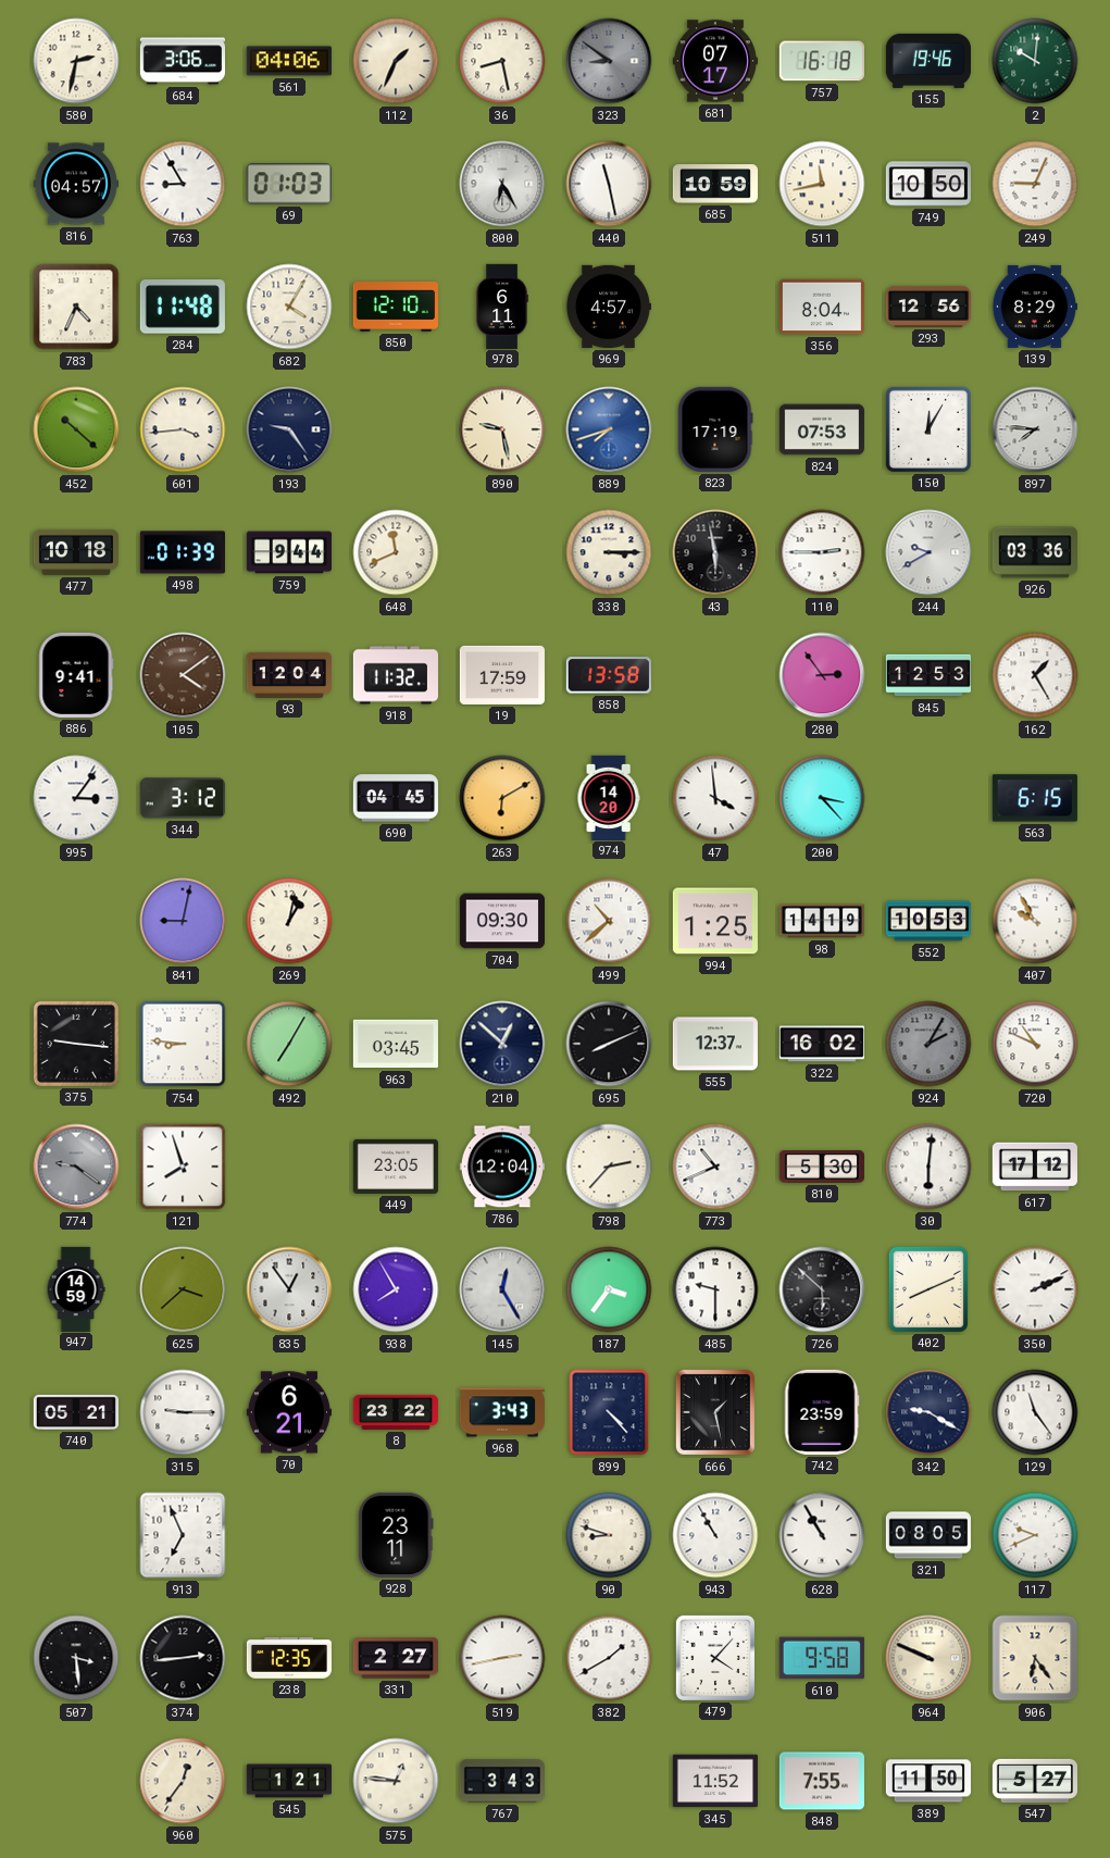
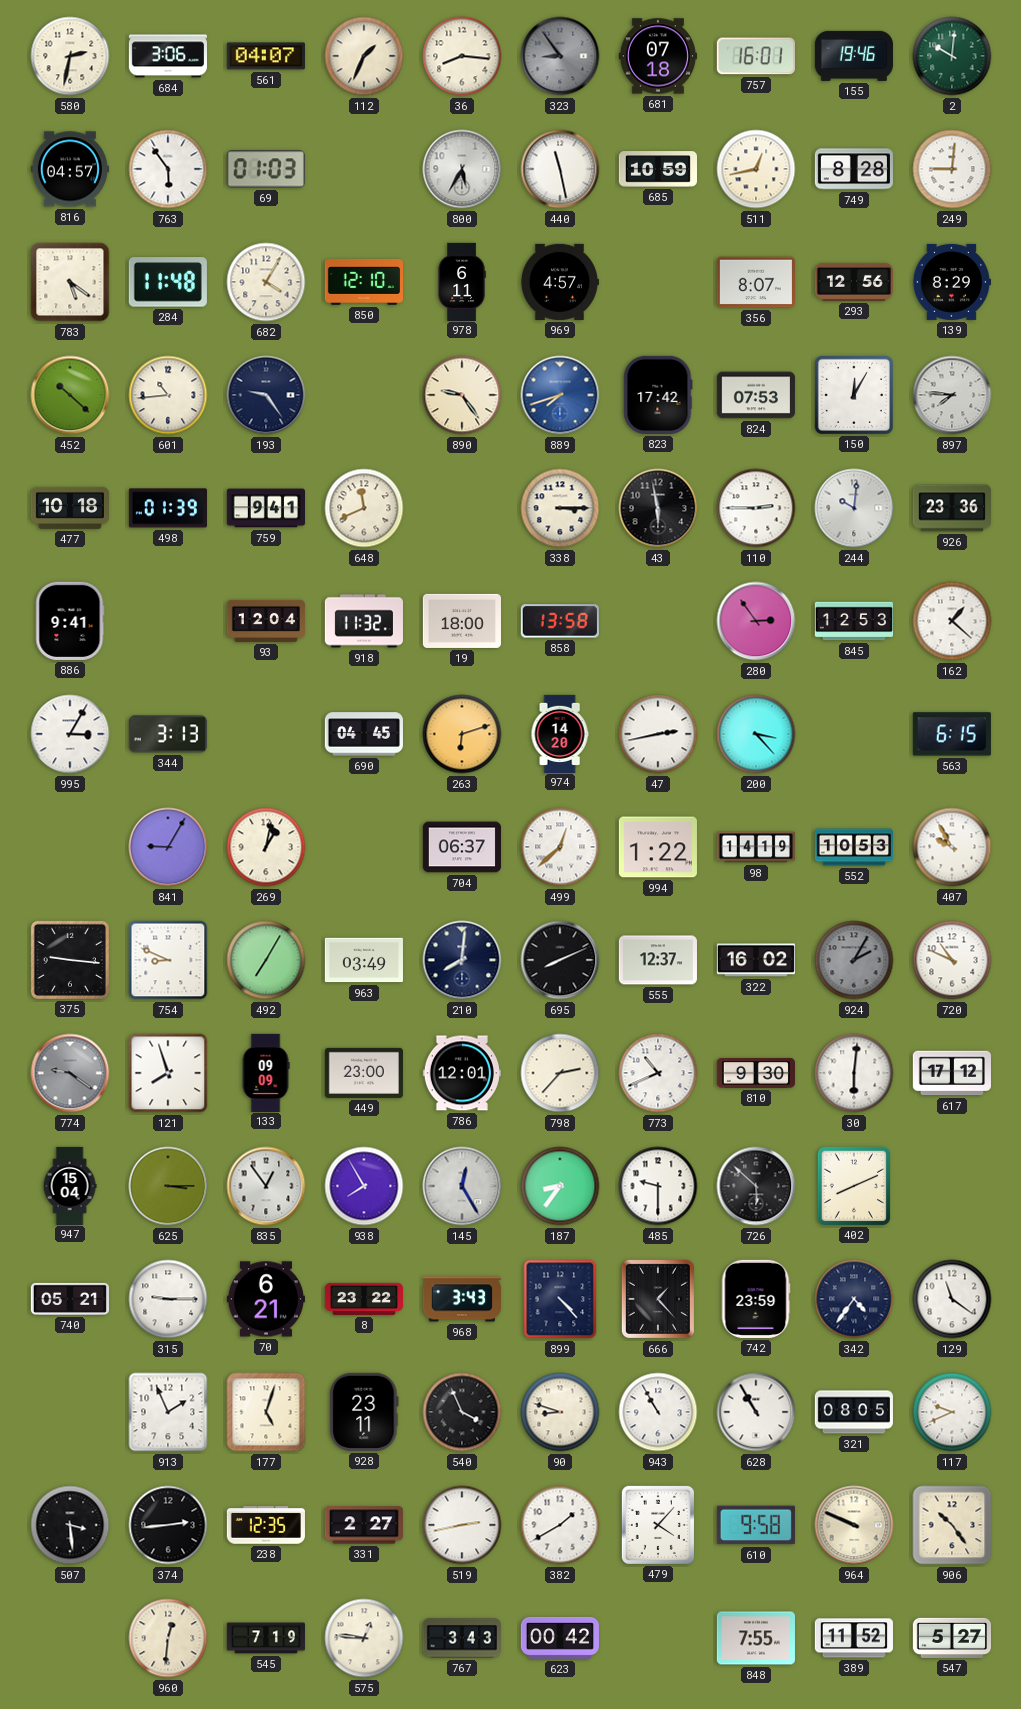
561: 04:06 -> 04:07
36: 8:28 -> 8:16
323: 8:51 -> 8:54
681: 07:17 -> 07:18
757: 16:18 -> 16:01
763: 8:55 -> 5:54
800: 6:25 -> 5:35
511: 11:43 -> 12:43
749: 10:50 -> 8:28
249: 9:04 -> 9:01
783: 4:34 -> 5:21
356: 8:04 -> 8:07
601: 3:44 -> 10:44
890: 9:28 -> 9:24
823: 17:19 -> 17:42
759: 9:44 -> 9:41
244: 9:40 -> 10:01
926: 03:36 -> 23:36
105: 4:09 -> none
19: 17:59 -> 18:00
162: 1:25 -> 1:22
995: 3:06 -> 3:05
344: 3:12 -> 3:13
263: 6:10 -> 6:12
47: 3:59 -> 2:43
841: 9:02 -> 9:05
704: 09:30 -> 06:37
499: 10:38 -> 12:38
994: 1:25 -> 1:22
754: 8:46 -> 8:49
963: 03:45 -> 03:49
210: 12:52 -> 8:01
133: none -> 09:09
449: 23:05 -> 23:00
786: 12:04 -> 12:01
810: 5:30 -> 9:30
947: 14:59 -> 15:04
625: 3:38 -> 3:15
187: 3:36 -> 8:36
350: 2:11 -> none
666: 1:28 -> 1:23
342: 9:20 -> 4:36
129: 11:24 -> 11:21
913: 6:56 -> 1:56
177: none -> 5:03
540: none -> 3:56
906: 6:24 -> 10:24
960: 12:36 -> 12:31
545: 1:21 -> 7:19
623: none -> 00:42
345: 11:52 -> none
389: 11:50 -> 11:52
